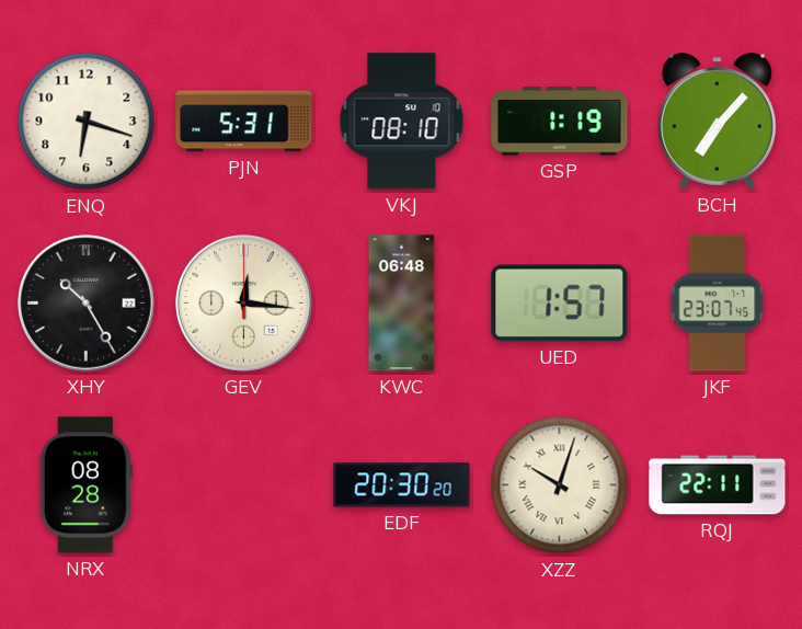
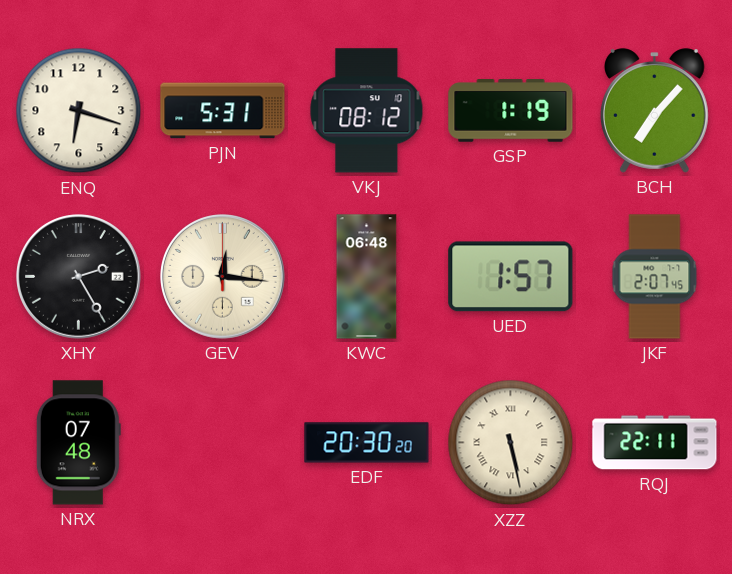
VKJ: 08:10 -> 08:12
XHY: 10:25 -> 2:25
JKF: 23:07 -> 2:07
NRX: 08:28 -> 07:48
XZZ: 10:03 -> 5:28
